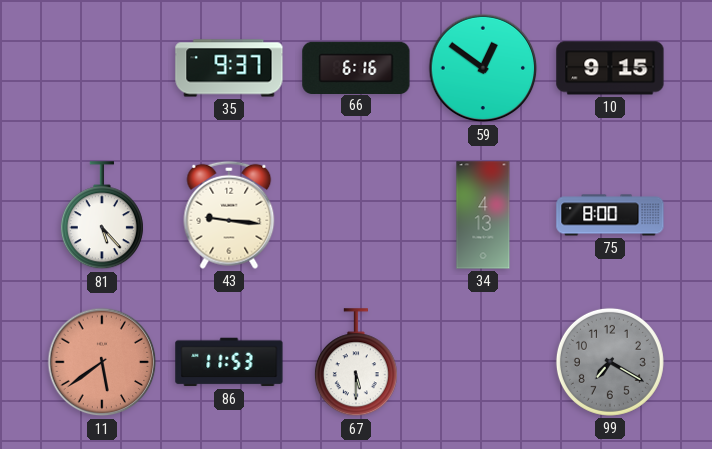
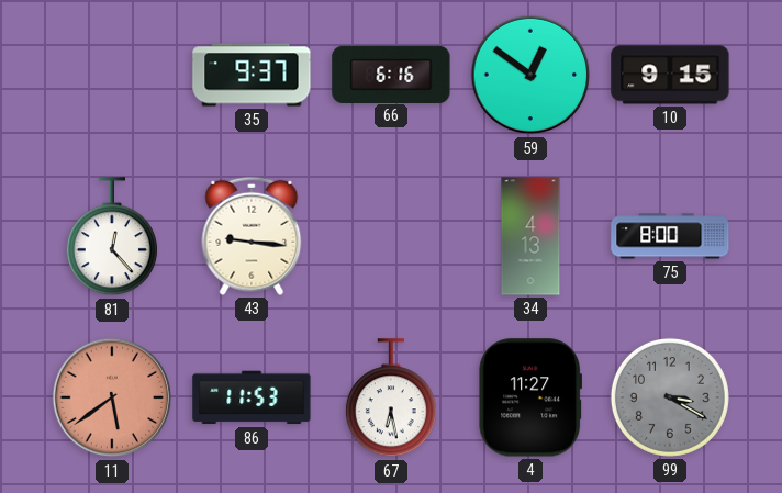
81: 5:23 -> 12:23
67: 5:30 -> 6:28
4: none -> 11:27
99: 7:20 -> 3:20
